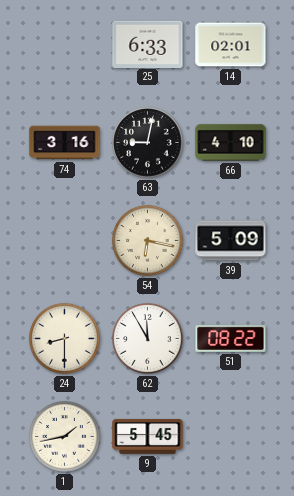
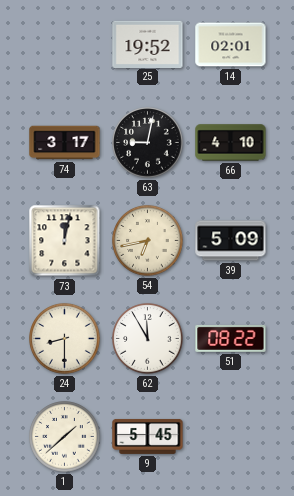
25: 6:33 -> 19:52
74: 3:16 -> 3:17
73: none -> 12:02
54: 6:17 -> 6:43
1: 1:43 -> 1:38
